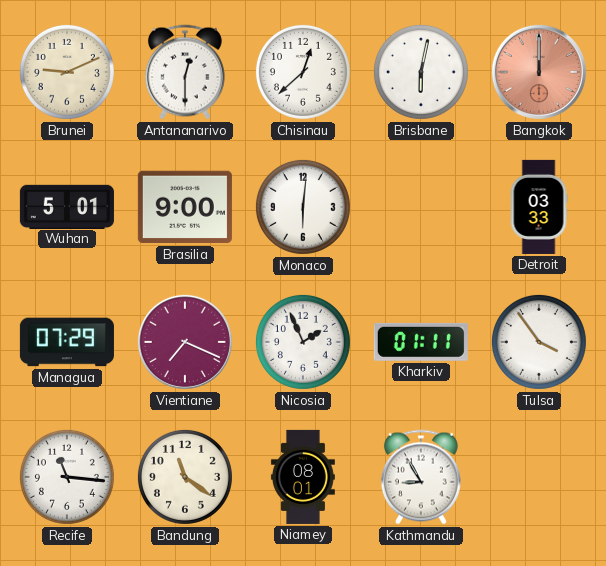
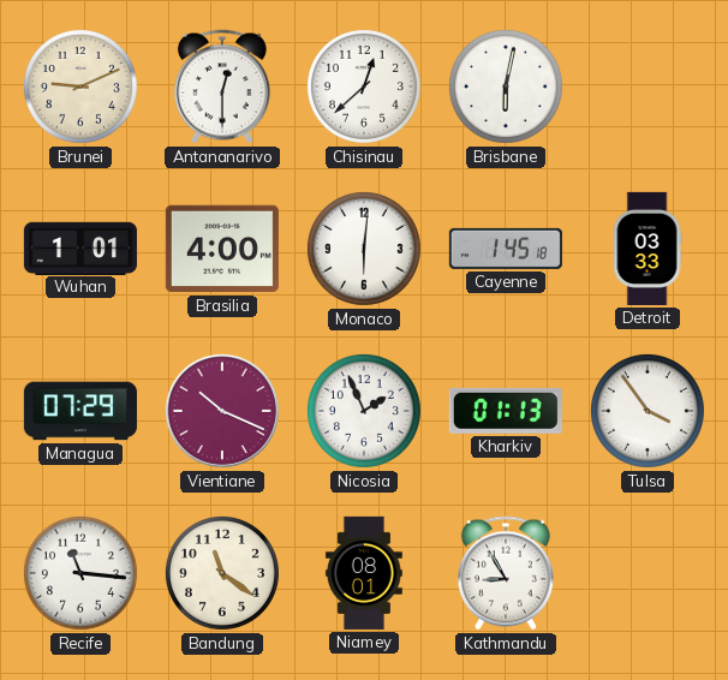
Bangkok: 12:00 -> none
Wuhan: 5:01 -> 1:01
Brasilia: 9:00 -> 4:00
Cayenne: none -> 1:45
Vientiane: 7:19 -> 10:19
Kharkiv: 01:11 -> 01:13
